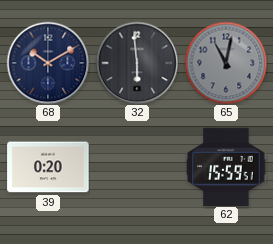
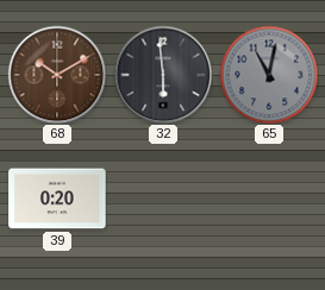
68 dial: navy -> brown
62: 15:59 -> none
